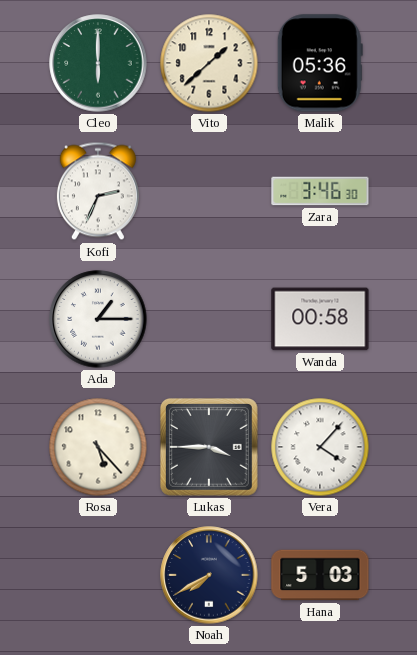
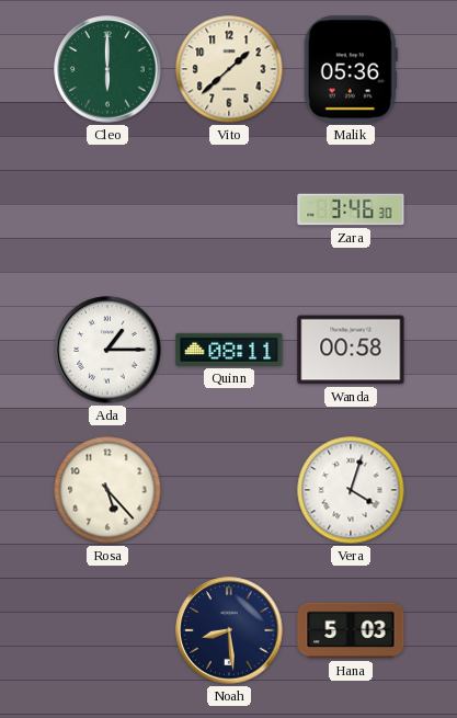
Kofi: 2:34 -> none
Quinn: none -> 08:11
Lukas: 3:45 -> none
Vera: 4:07 -> 4:03
Noah: 7:40 -> 8:29
